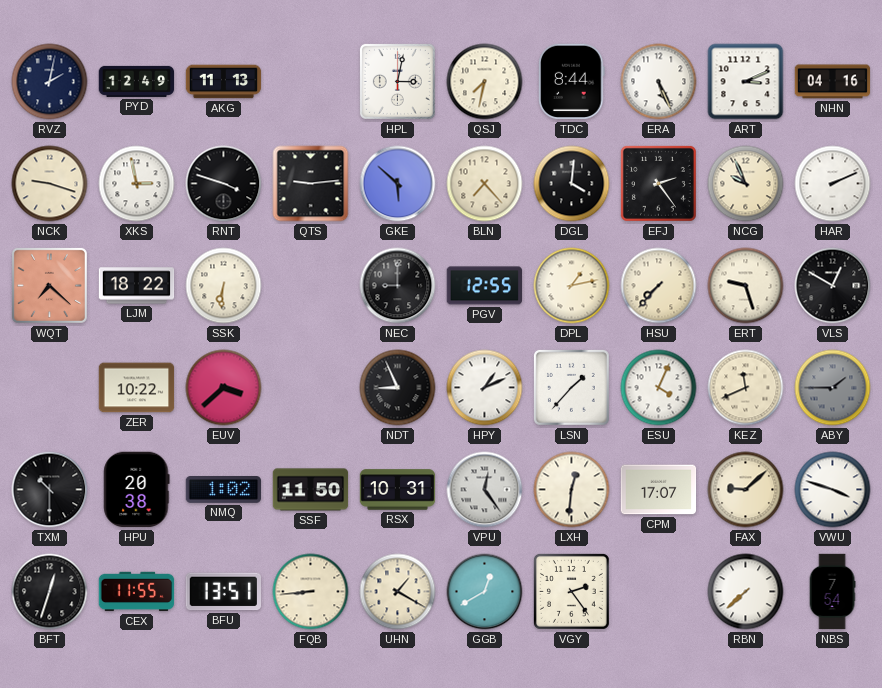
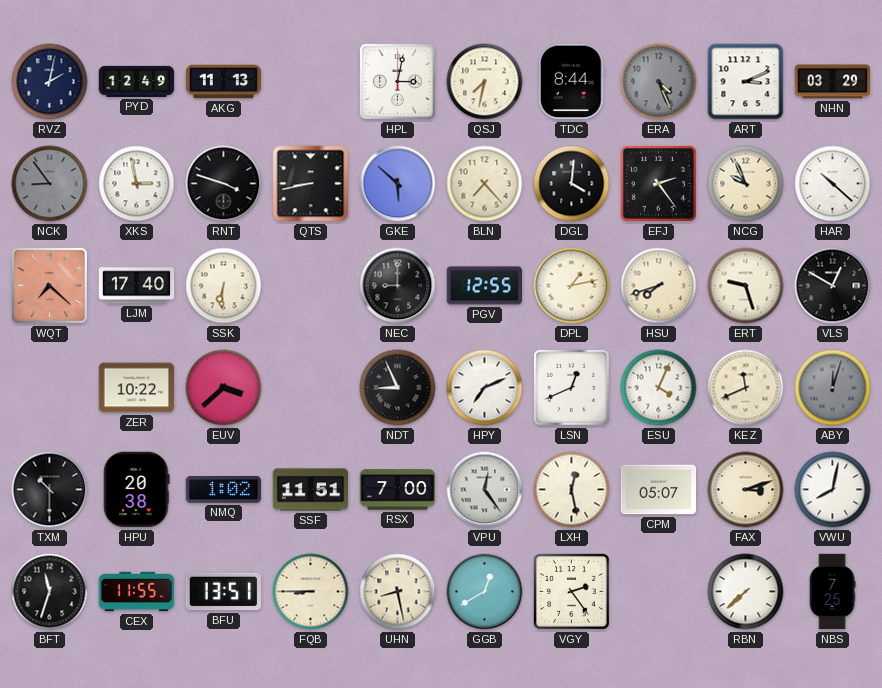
ERA: 5:26 -> 4:26
ERA dial: white -> grey
NHN: 04:16 -> 03:29
NCK: 9:18 -> 8:54
NCK dial: cream -> grey
QTS: 9:14 -> 8:43
HAR: 2:11 -> 10:22
LJM: 18:22 -> 17:40
HSU: 7:37 -> 7:42
HPY: 1:11 -> 7:11
LSN: 1:37 -> 12:41
ABY: 1:45 -> 12:03
SSF: 11:50 -> 11:51
RSX: 10:31 -> 7:00
LXH: 12:31 -> 12:28
CPM: 17:07 -> 05:07
FAX: 9:08 -> 3:12
VWU: 3:48 -> 8:02
BFT: 12:33 -> 11:33
FQB: 8:44 -> 8:45
UHN: 1:20 -> 8:28
NBS: 7:54 -> 7:25
